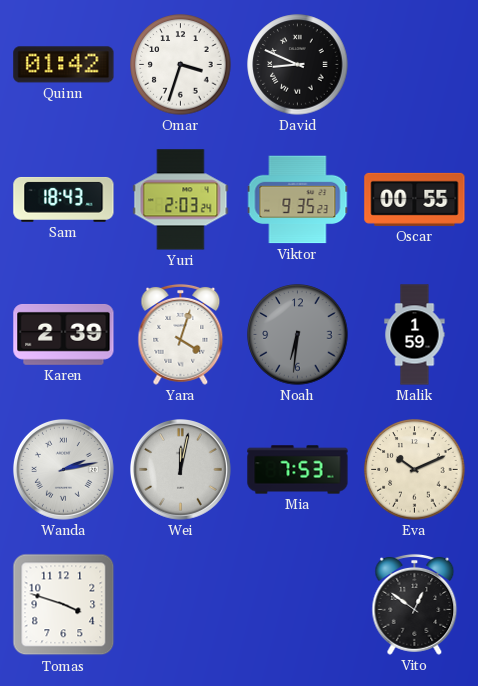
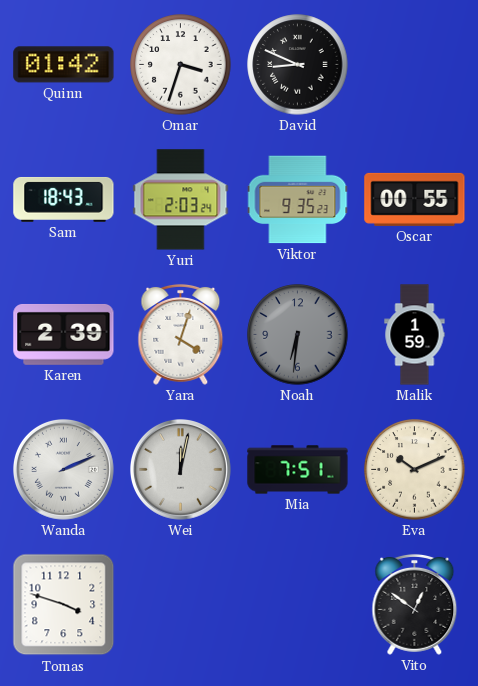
Wanda: 2:13 -> 2:11
Mia: 7:53 -> 7:51
